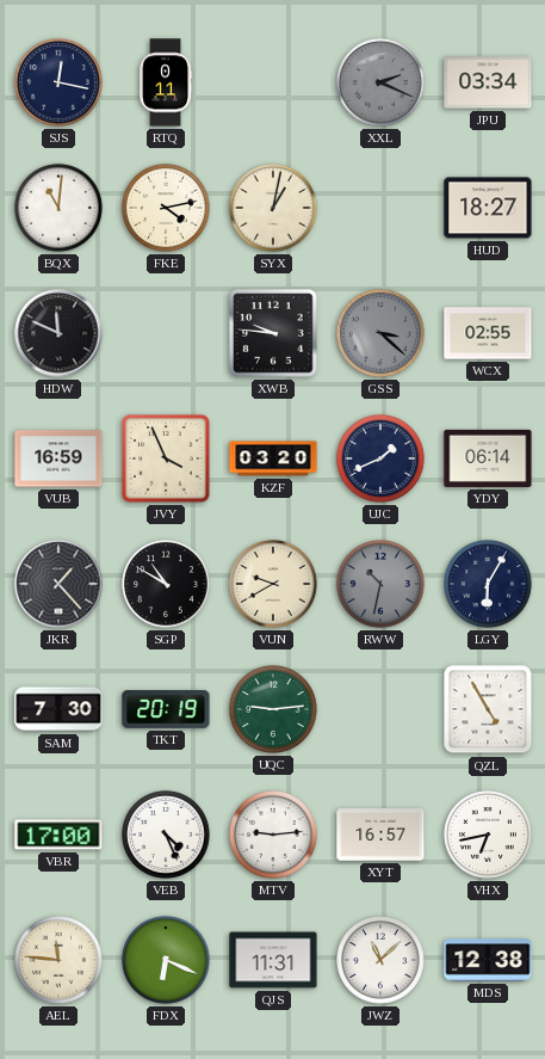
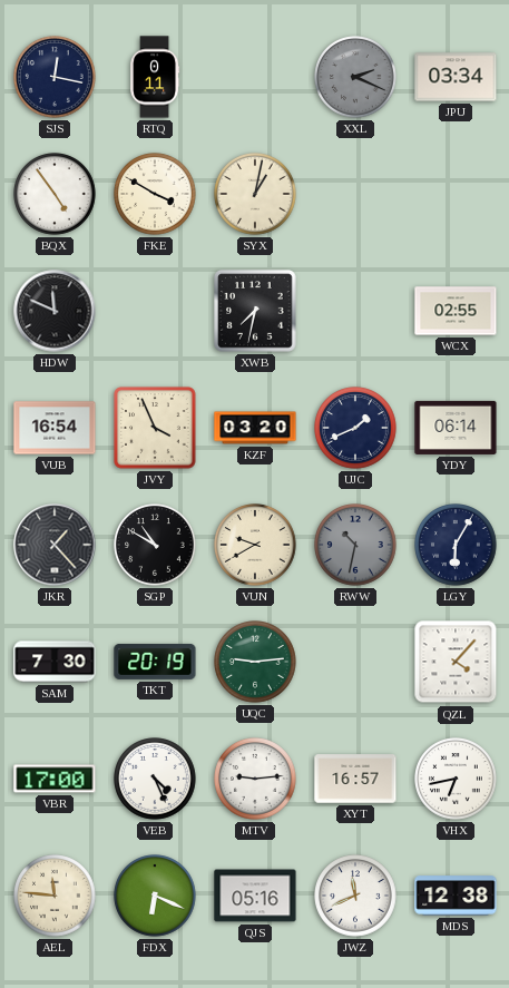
BQX: 11:01 -> 4:54
FKE: 4:13 -> 3:50
HUD: 18:27 -> none
XWB: 9:46 -> 7:32
GSS: 3:22 -> none
VUB: 16:59 -> 16:54
QZL: 4:55 -> 4:07
QJS: 11:31 -> 05:16
JWZ: 11:08 -> 11:41
